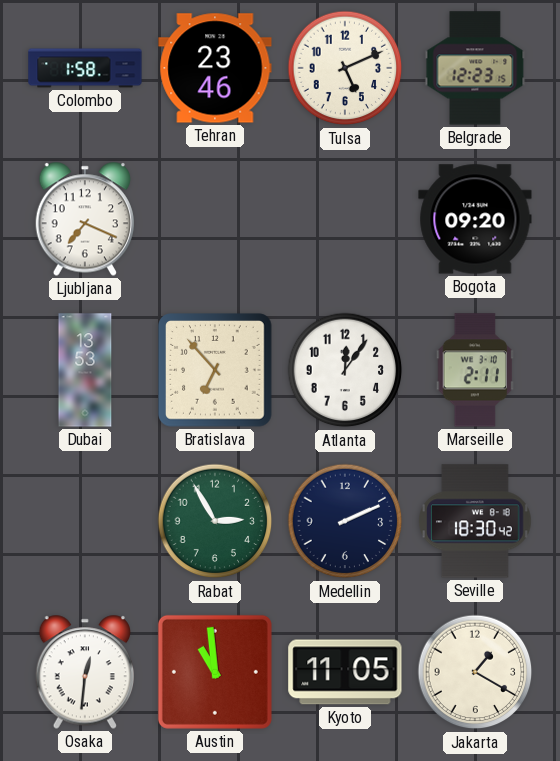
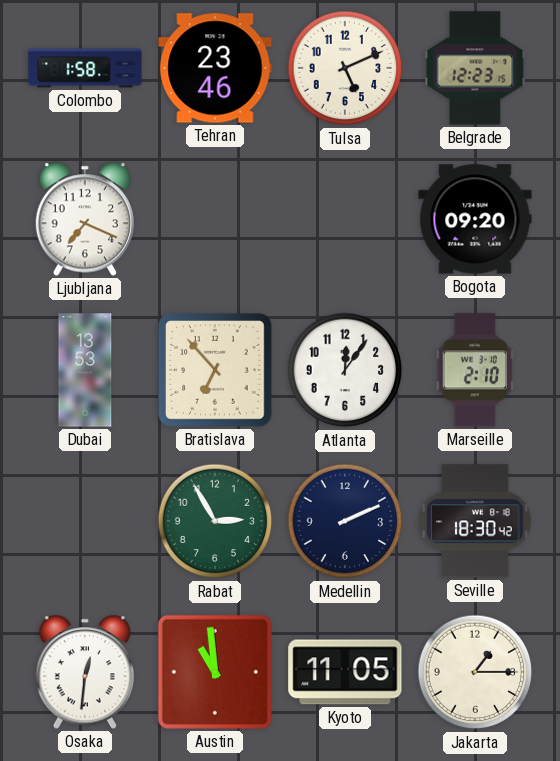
Marseille: 2:11 -> 2:10
Jakarta: 1:20 -> 1:15
